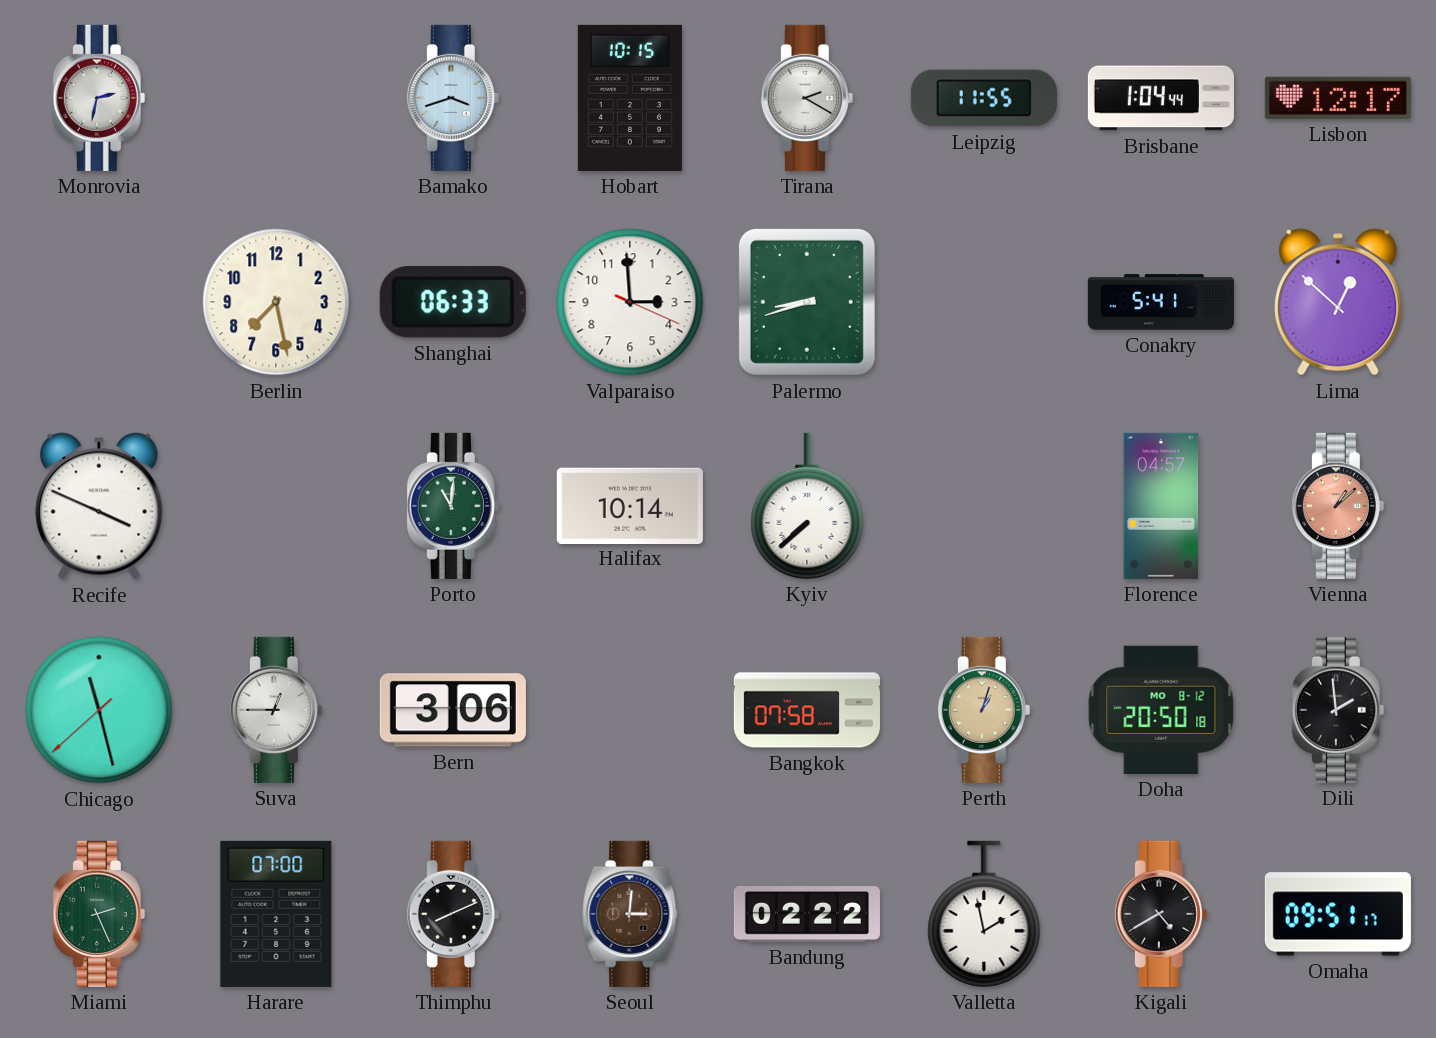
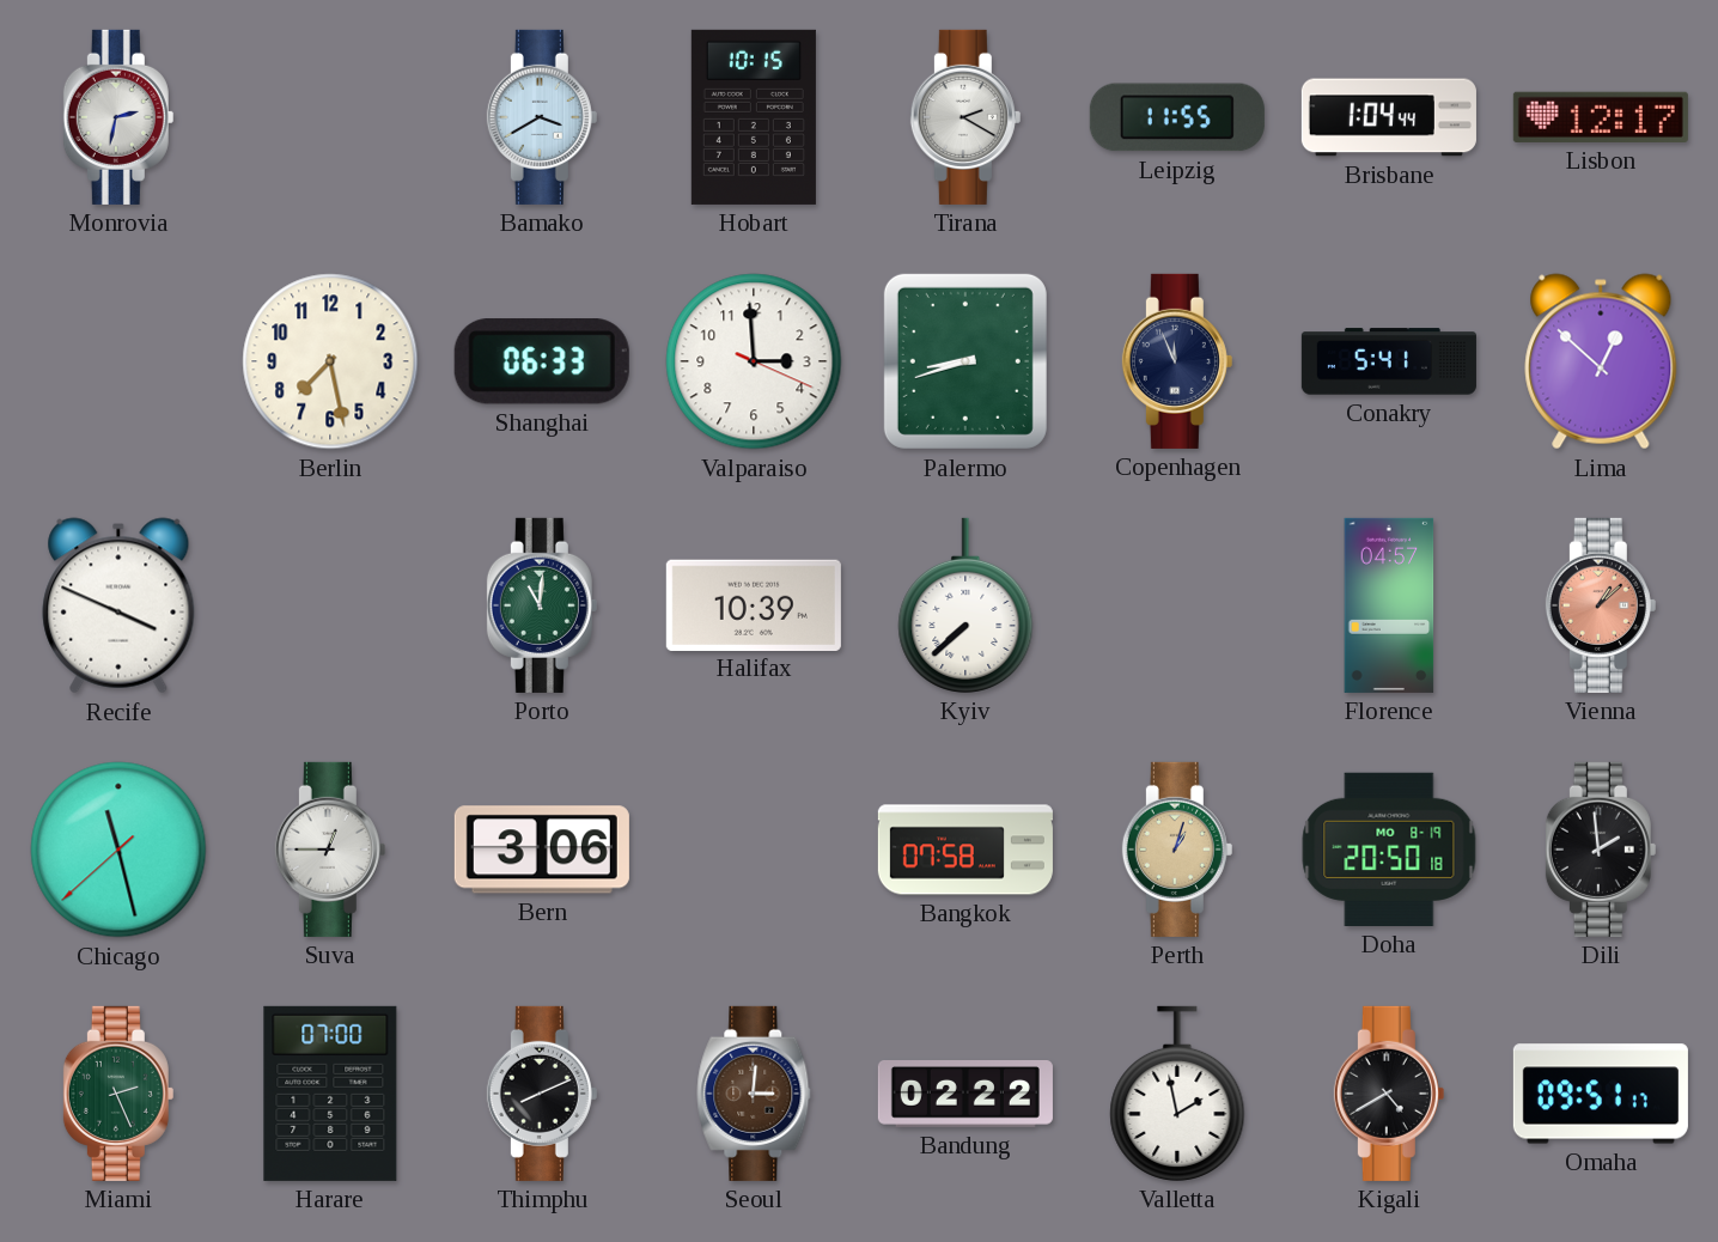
Bamako: 3:42 -> 3:40
Copenhagen: none -> 11:56
Halifax: 10:14 -> 10:39
Doha date: MO 8-12 -> MO 8-19
